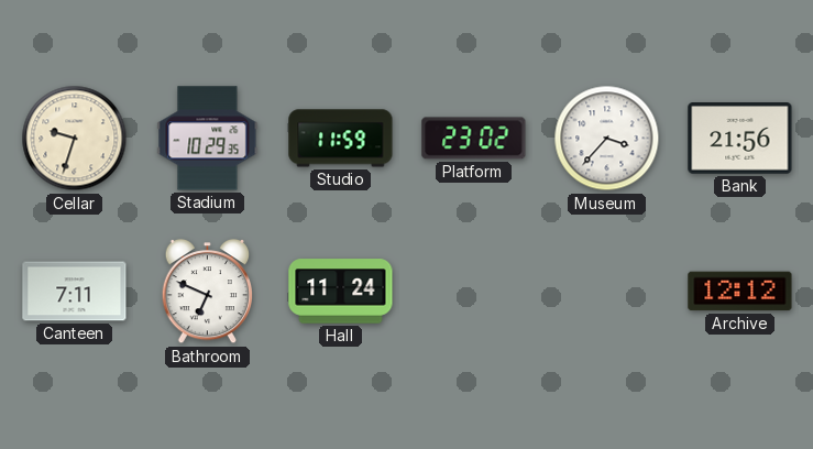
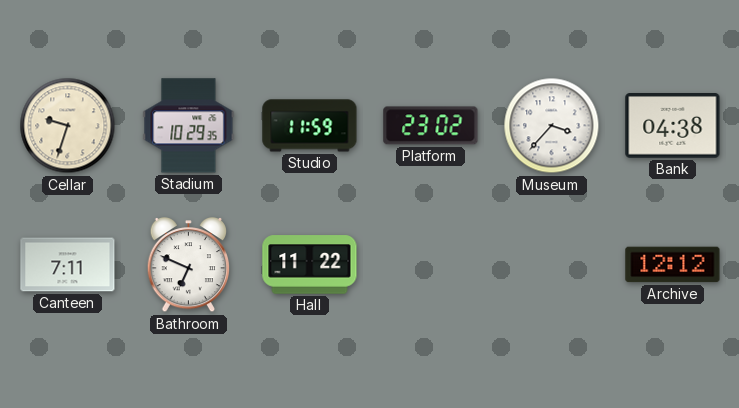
Bank: 21:56 -> 04:38
Hall: 11:24 -> 11:22
